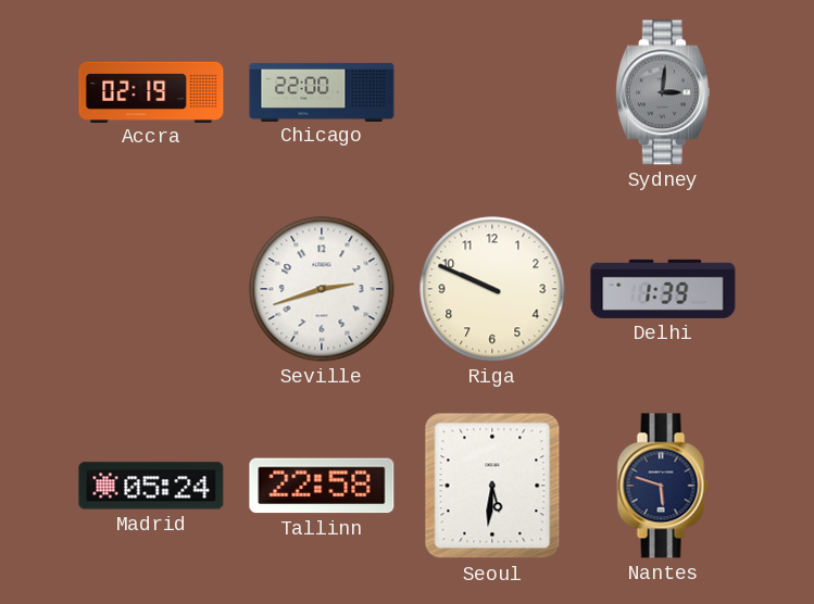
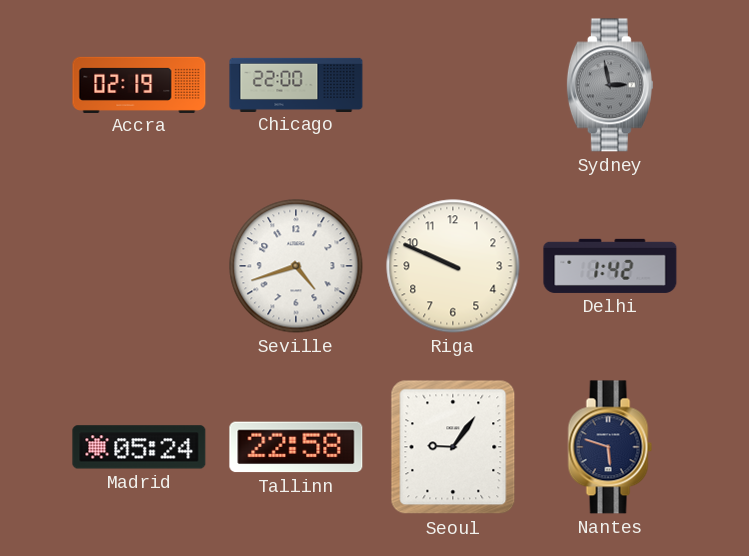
Sydney: 3:01 -> 2:58
Seville: 2:42 -> 4:42
Delhi: 1:39 -> 1:42
Seoul: 5:31 -> 9:06
